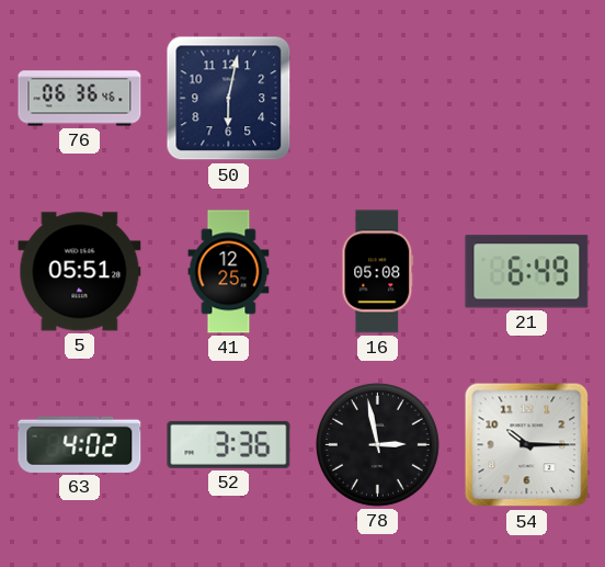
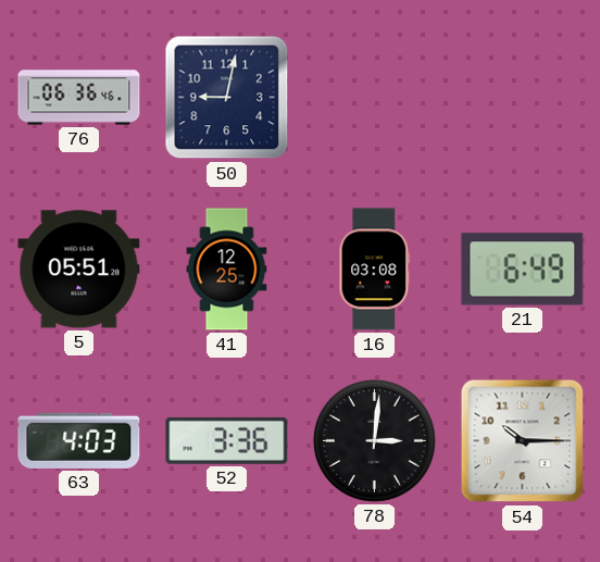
50: 6:02 -> 9:02
16: 05:08 -> 03:08
63: 4:02 -> 4:03
78: 2:58 -> 3:01
